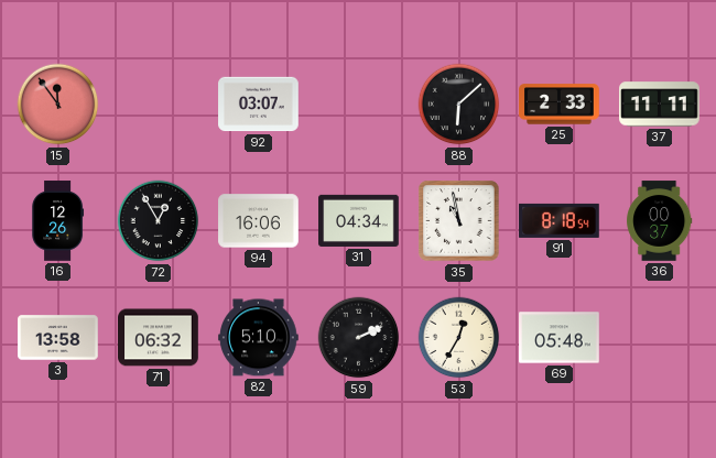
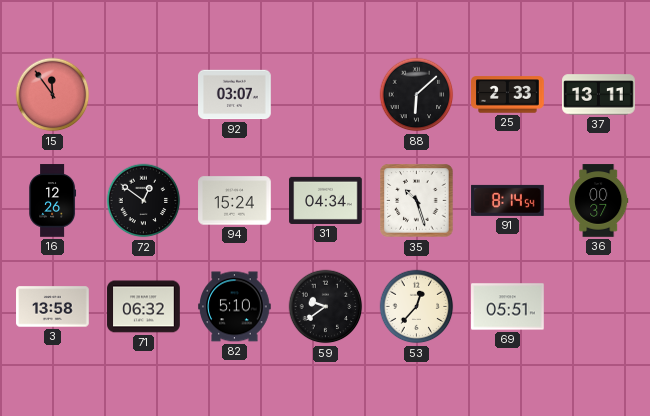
37: 11:11 -> 13:11
72: 12:55 -> 12:51
94: 16:06 -> 15:24
35: 10:58 -> 10:27
91: 8:18 -> 8:14
59: 2:11 -> 9:39
53: 12:35 -> 12:37
69: 05:48 -> 05:51
